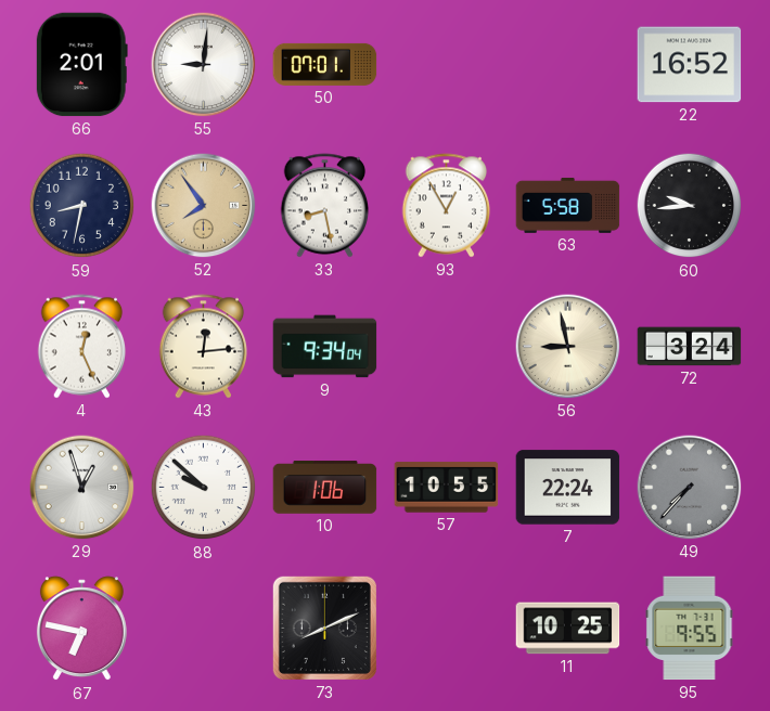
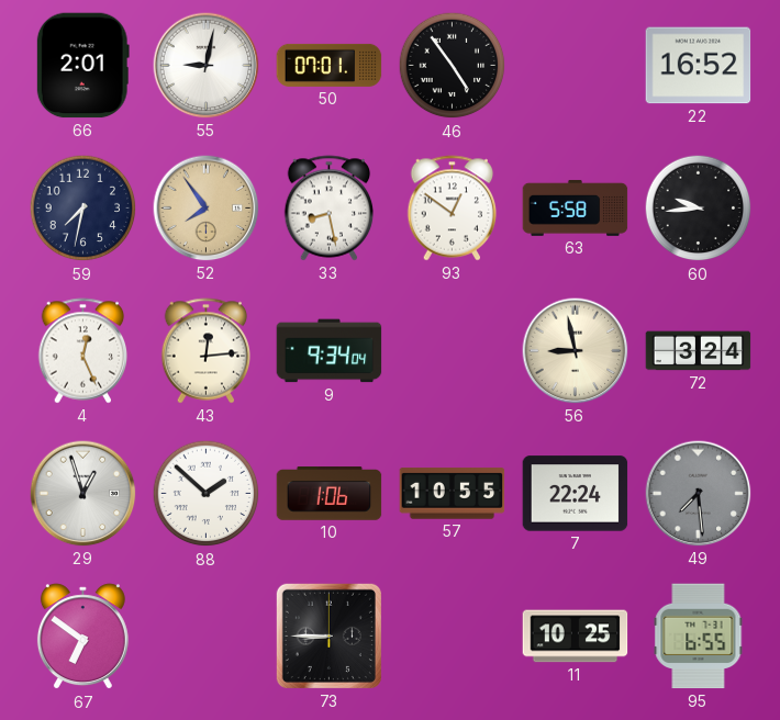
55: 9:01 -> 9:02
46: none -> 4:54
59: 8:32 -> 7:32
93: 12:55 -> 12:51
88: 9:52 -> 1:52
49: 7:37 -> 7:29
67: 6:47 -> 6:51
73: 8:11 -> 8:45
95: 9:55 -> 6:55
